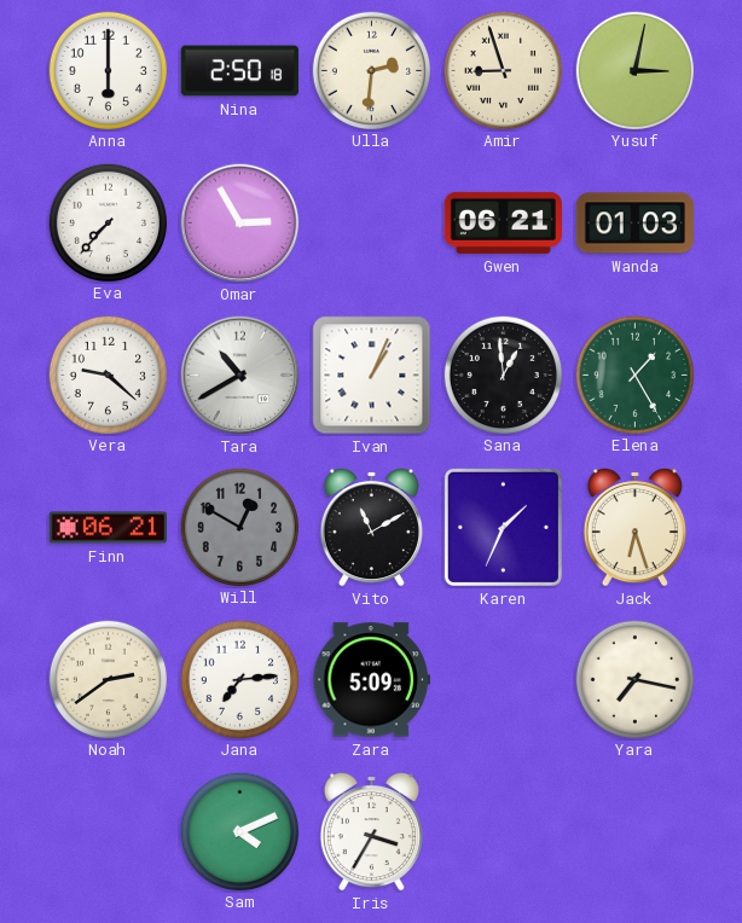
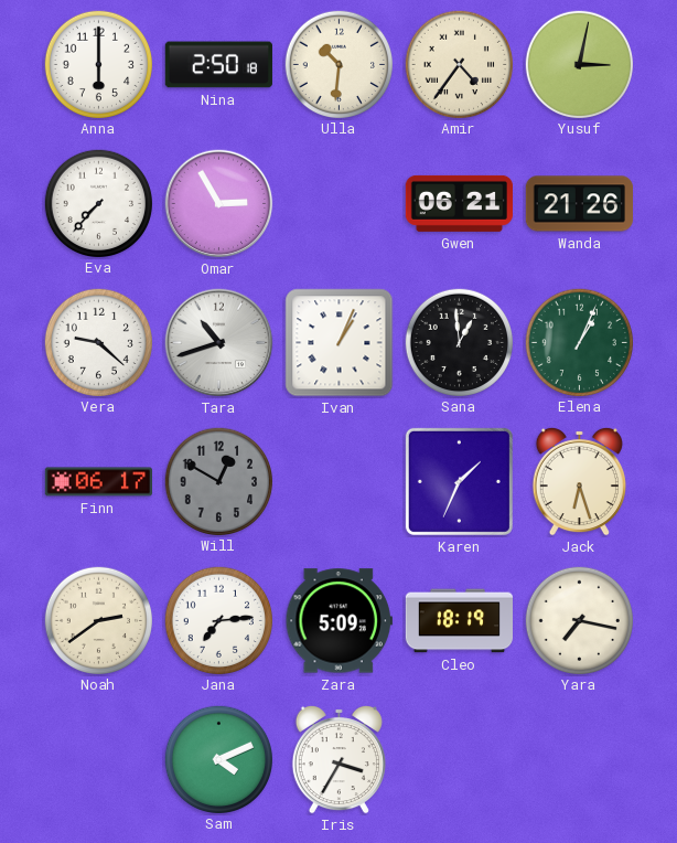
Ulla: 2:31 -> 10:31
Amir: 8:57 -> 4:36
Wanda: 01:03 -> 21:26
Tara: 10:40 -> 10:42
Elena: 1:25 -> 1:04
Finn: 06:21 -> 06:17
Vito: 11:10 -> none
Cleo: none -> 18:19
